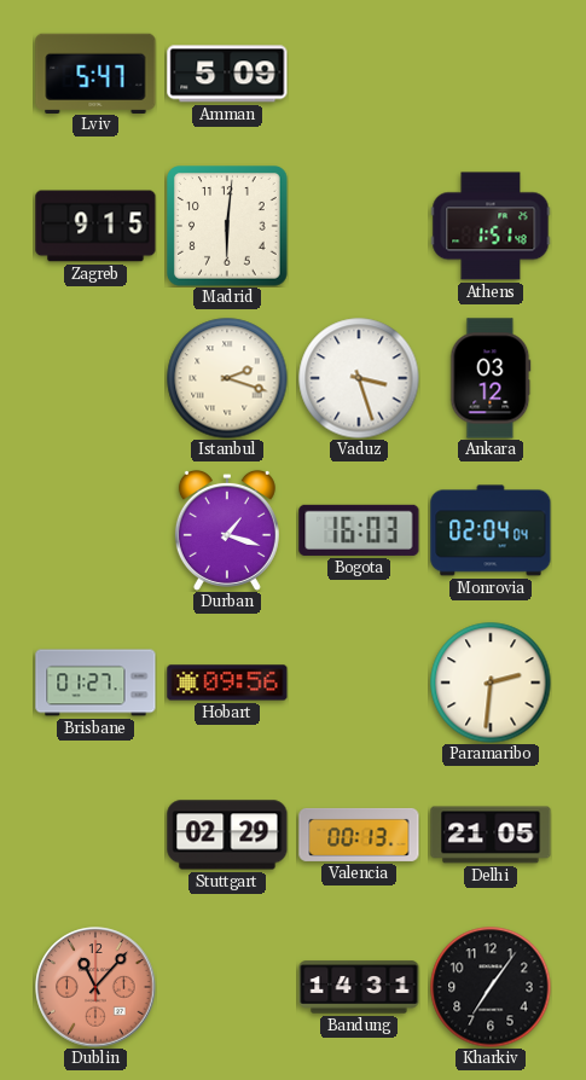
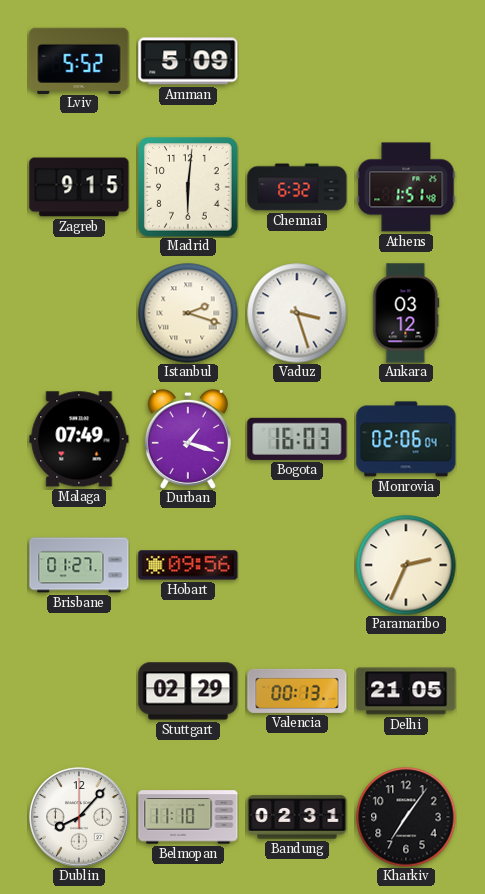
Lviv: 5:47 -> 5:52
Chennai: none -> 6:32
Malaga: none -> 07:49
Monrovia: 02:04 -> 02:06
Paramaribo: 2:31 -> 2:34
Dublin: 11:07 -> 8:07
Dublin dial: salmon -> white
Belmopan: none -> 11:10
Bandung: 14:31 -> 02:31
